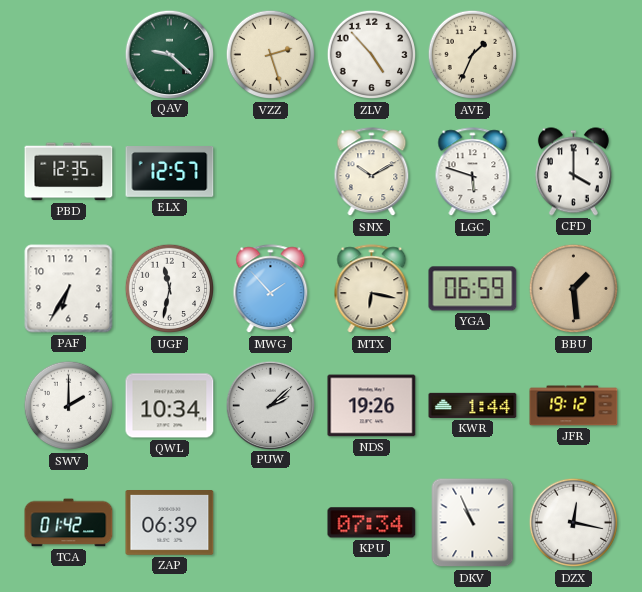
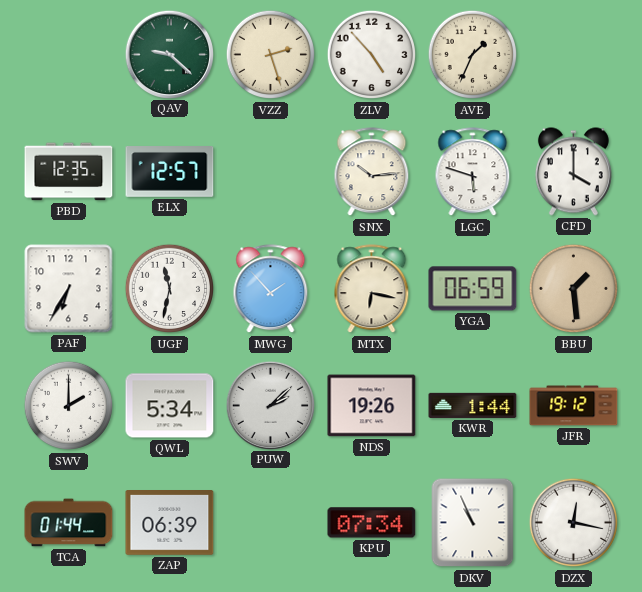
SNX: 10:10 -> 10:14
QWL: 10:34 -> 5:34
TCA: 01:42 -> 01:44
